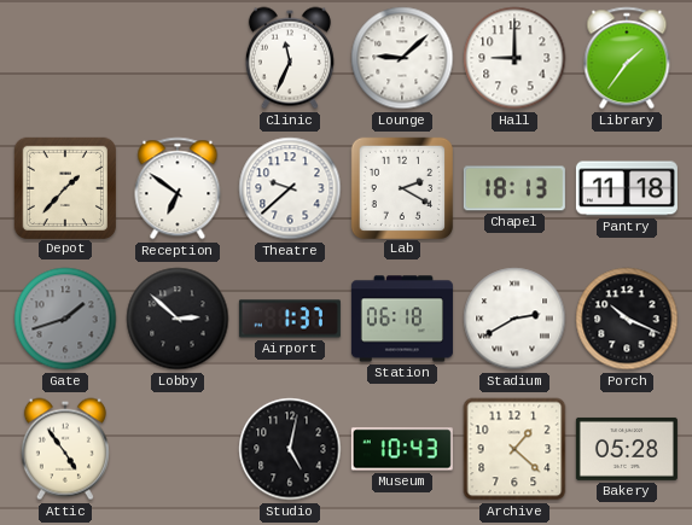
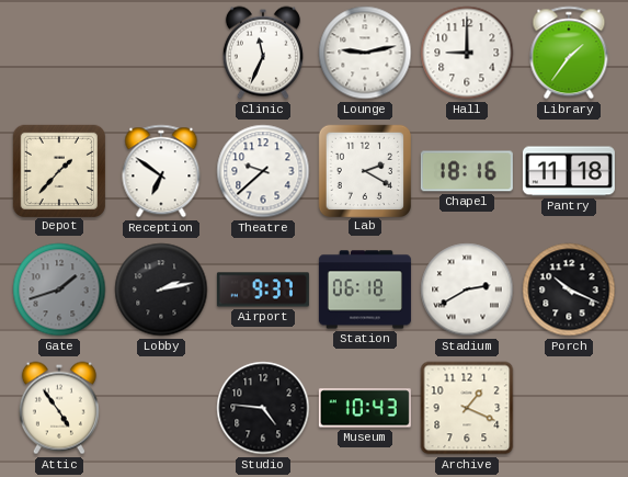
Lounge: 9:08 -> 9:13
Chapel: 18:13 -> 18:16
Lobby: 2:52 -> 2:13
Airport: 1:37 -> 9:37
Studio: 5:02 -> 4:46
Archive: 1:22 -> 1:19
Bakery: 05:28 -> none
